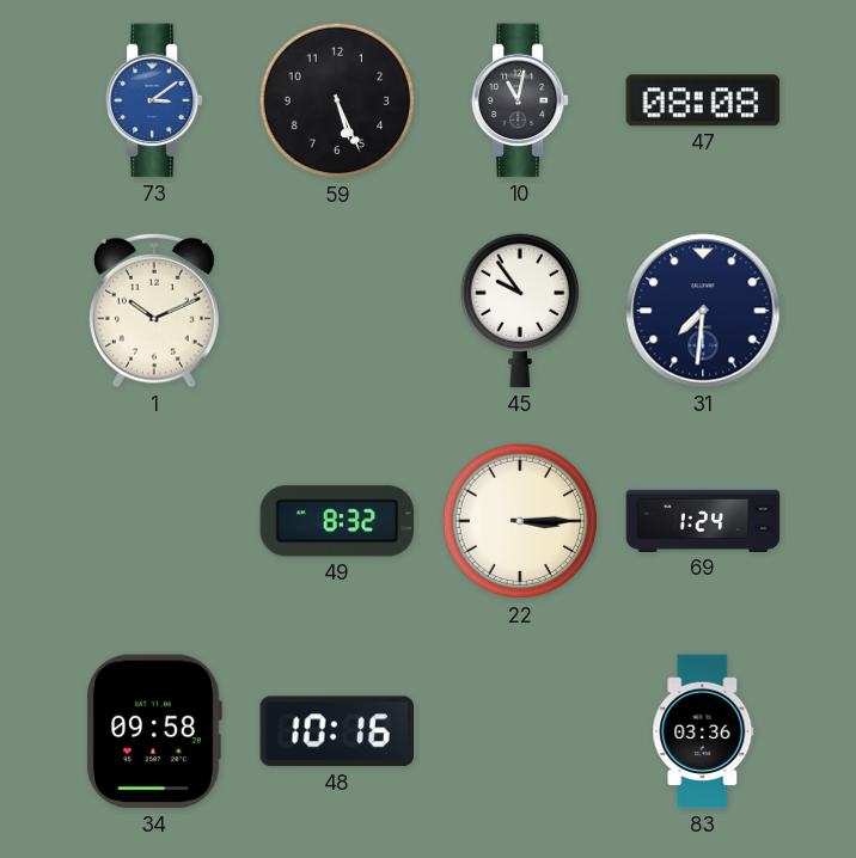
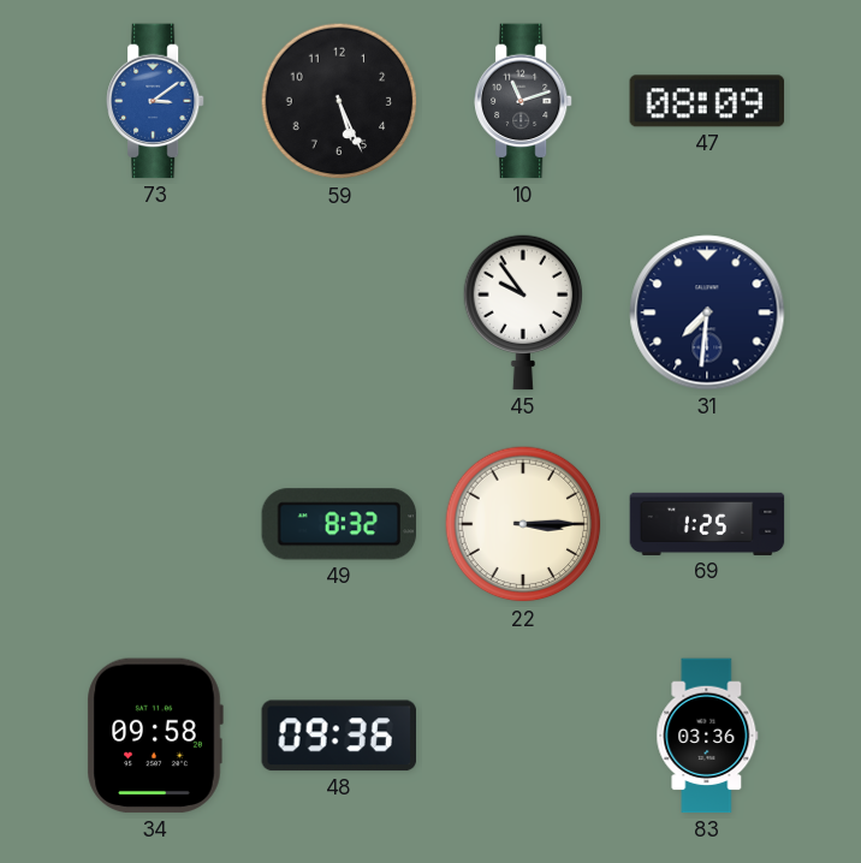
10: 11:02 -> 11:12
47: 08:08 -> 08:09
1: 10:11 -> none
69: 1:24 -> 1:25
48: 10:16 -> 09:36
